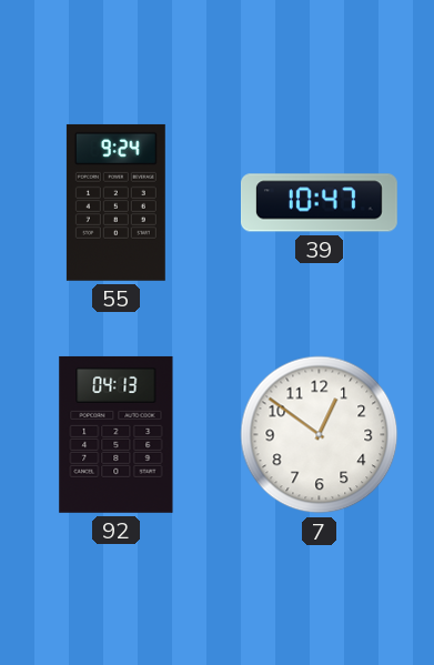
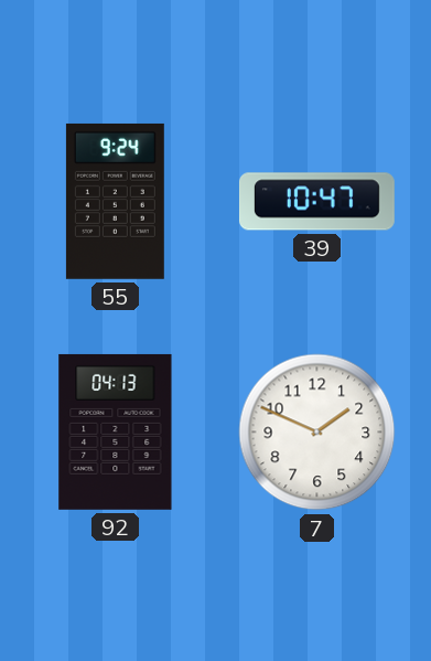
7: 12:51 -> 1:49
